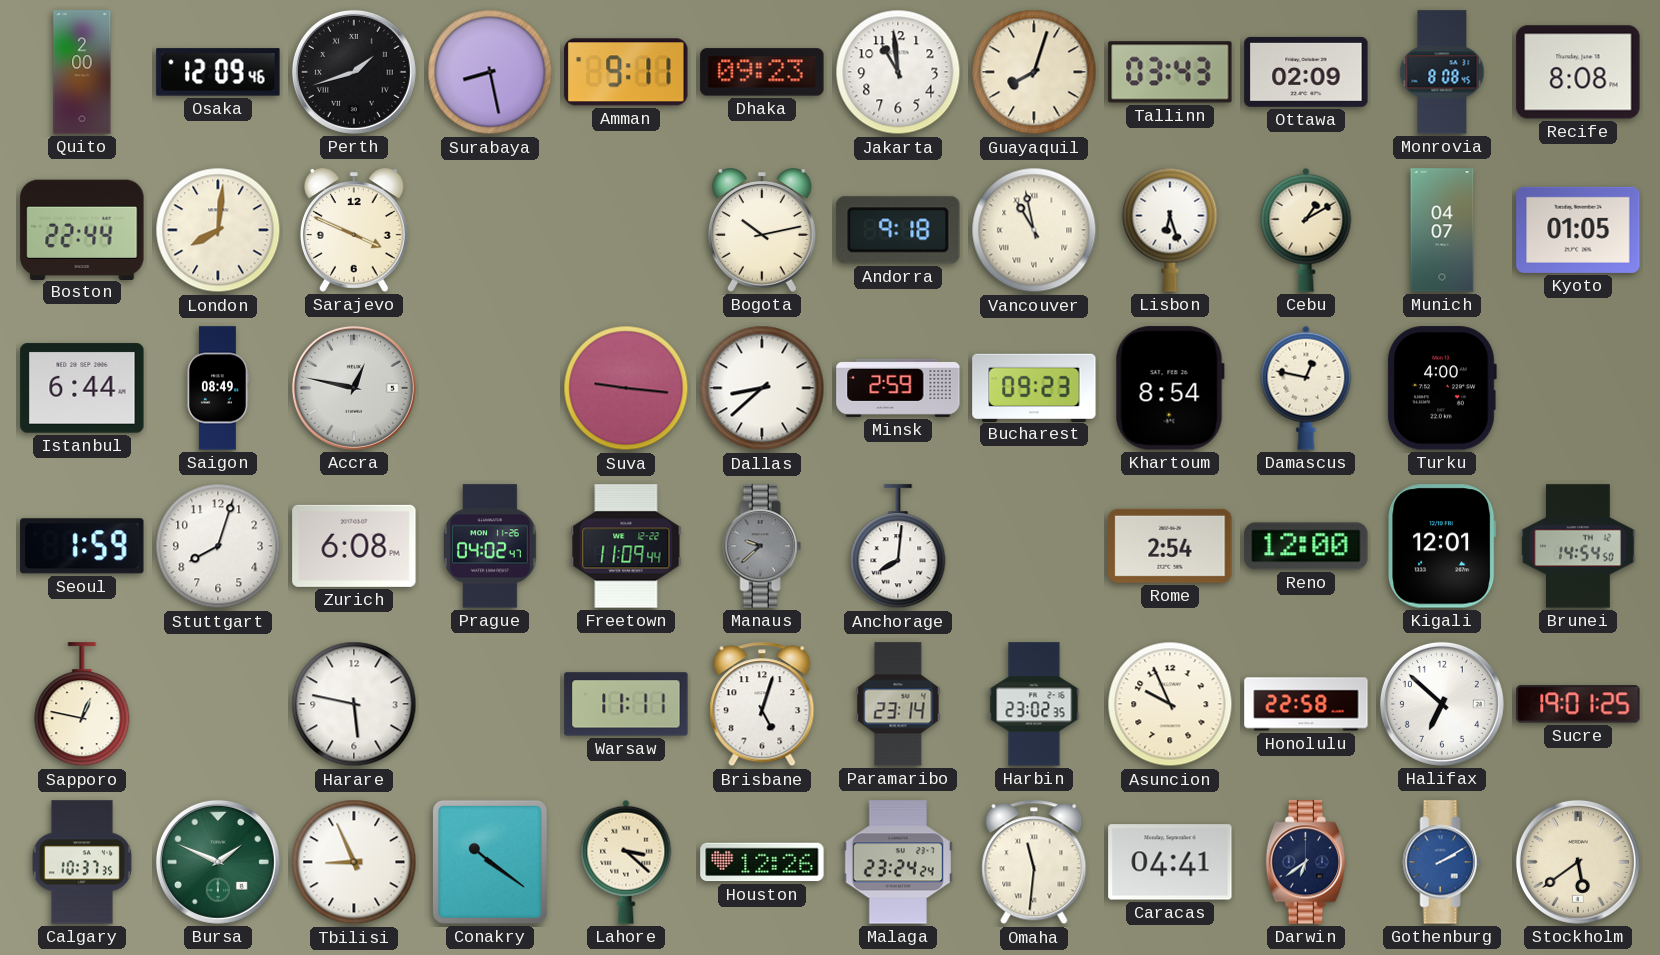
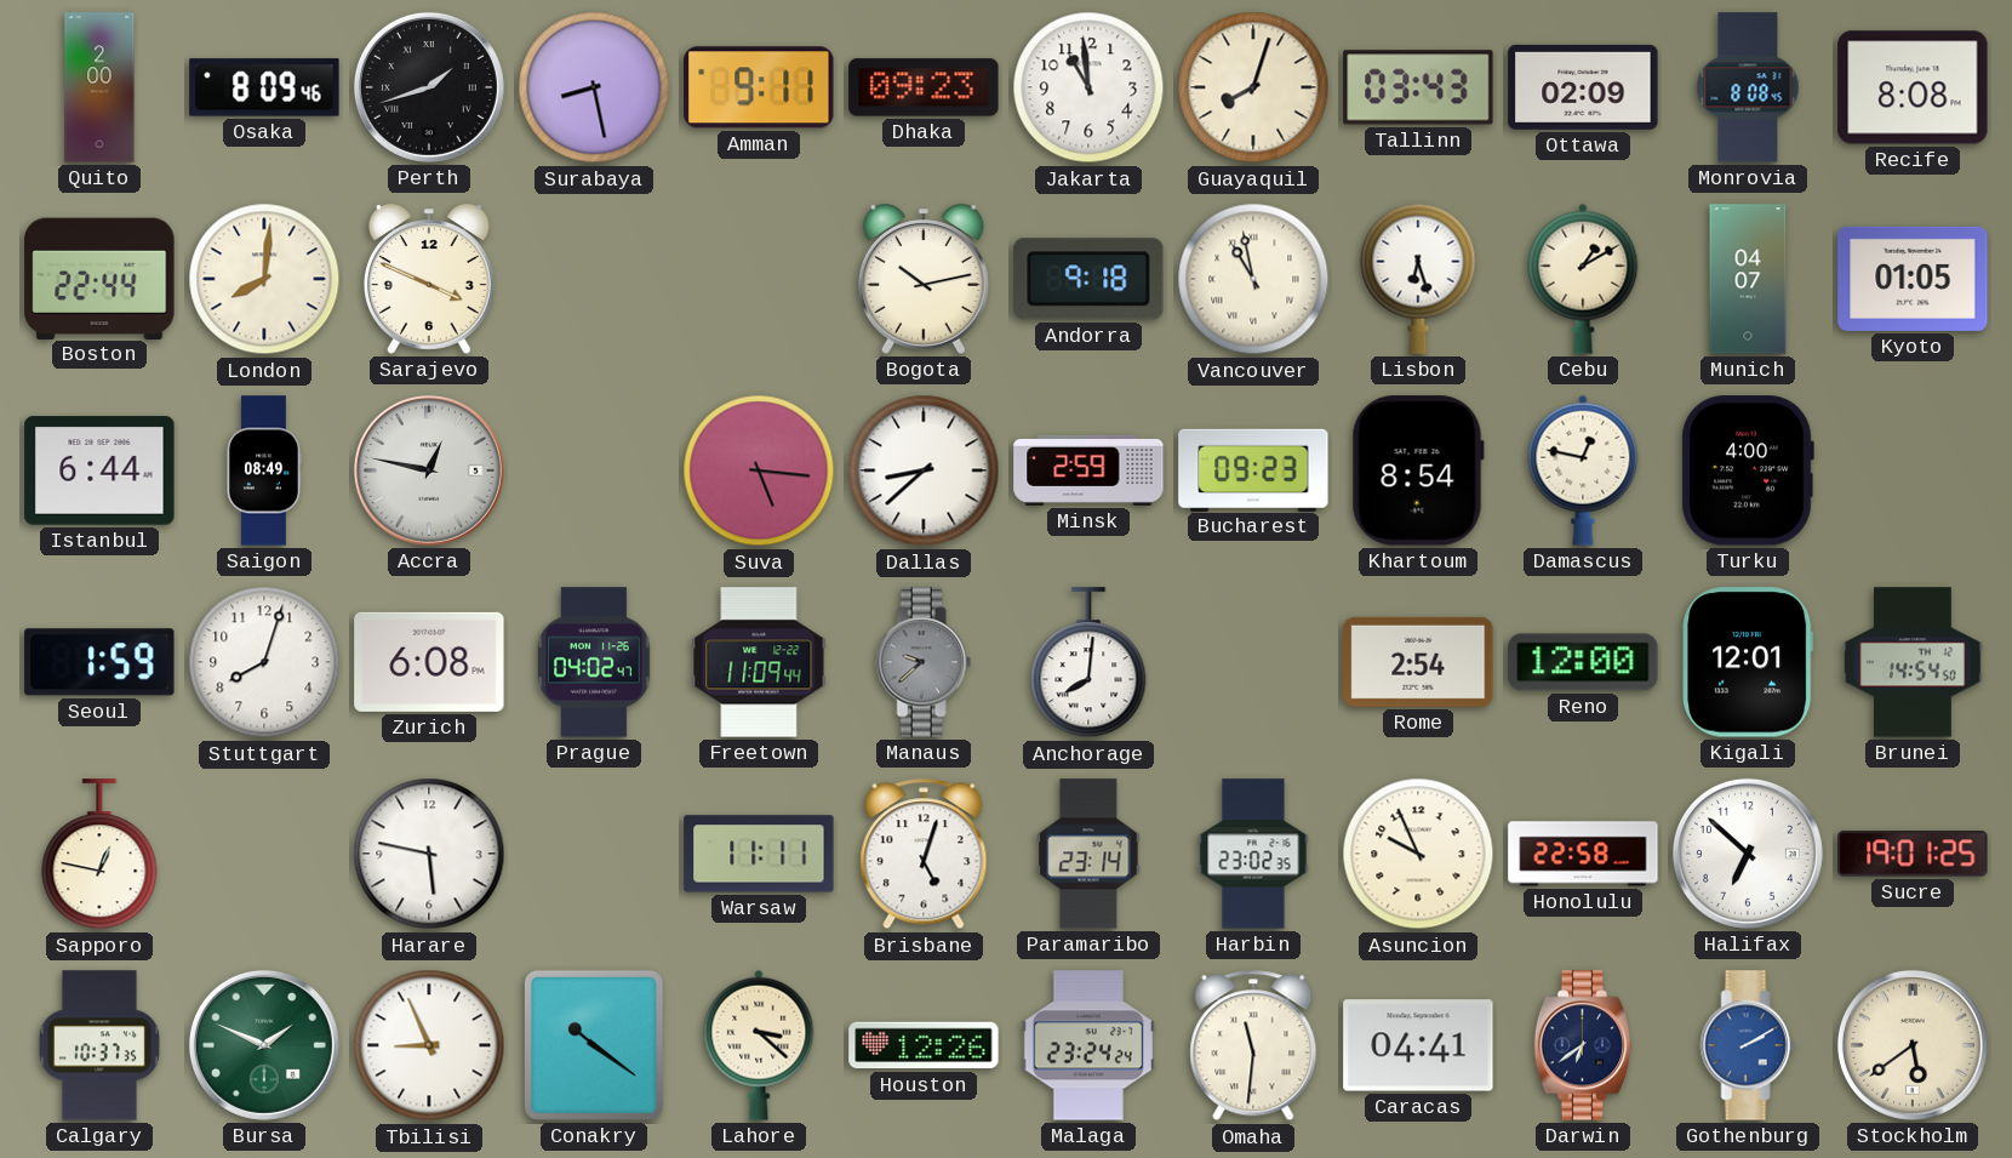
Osaka: 12:09 -> 8:09
Suva: 9:16 -> 5:16
